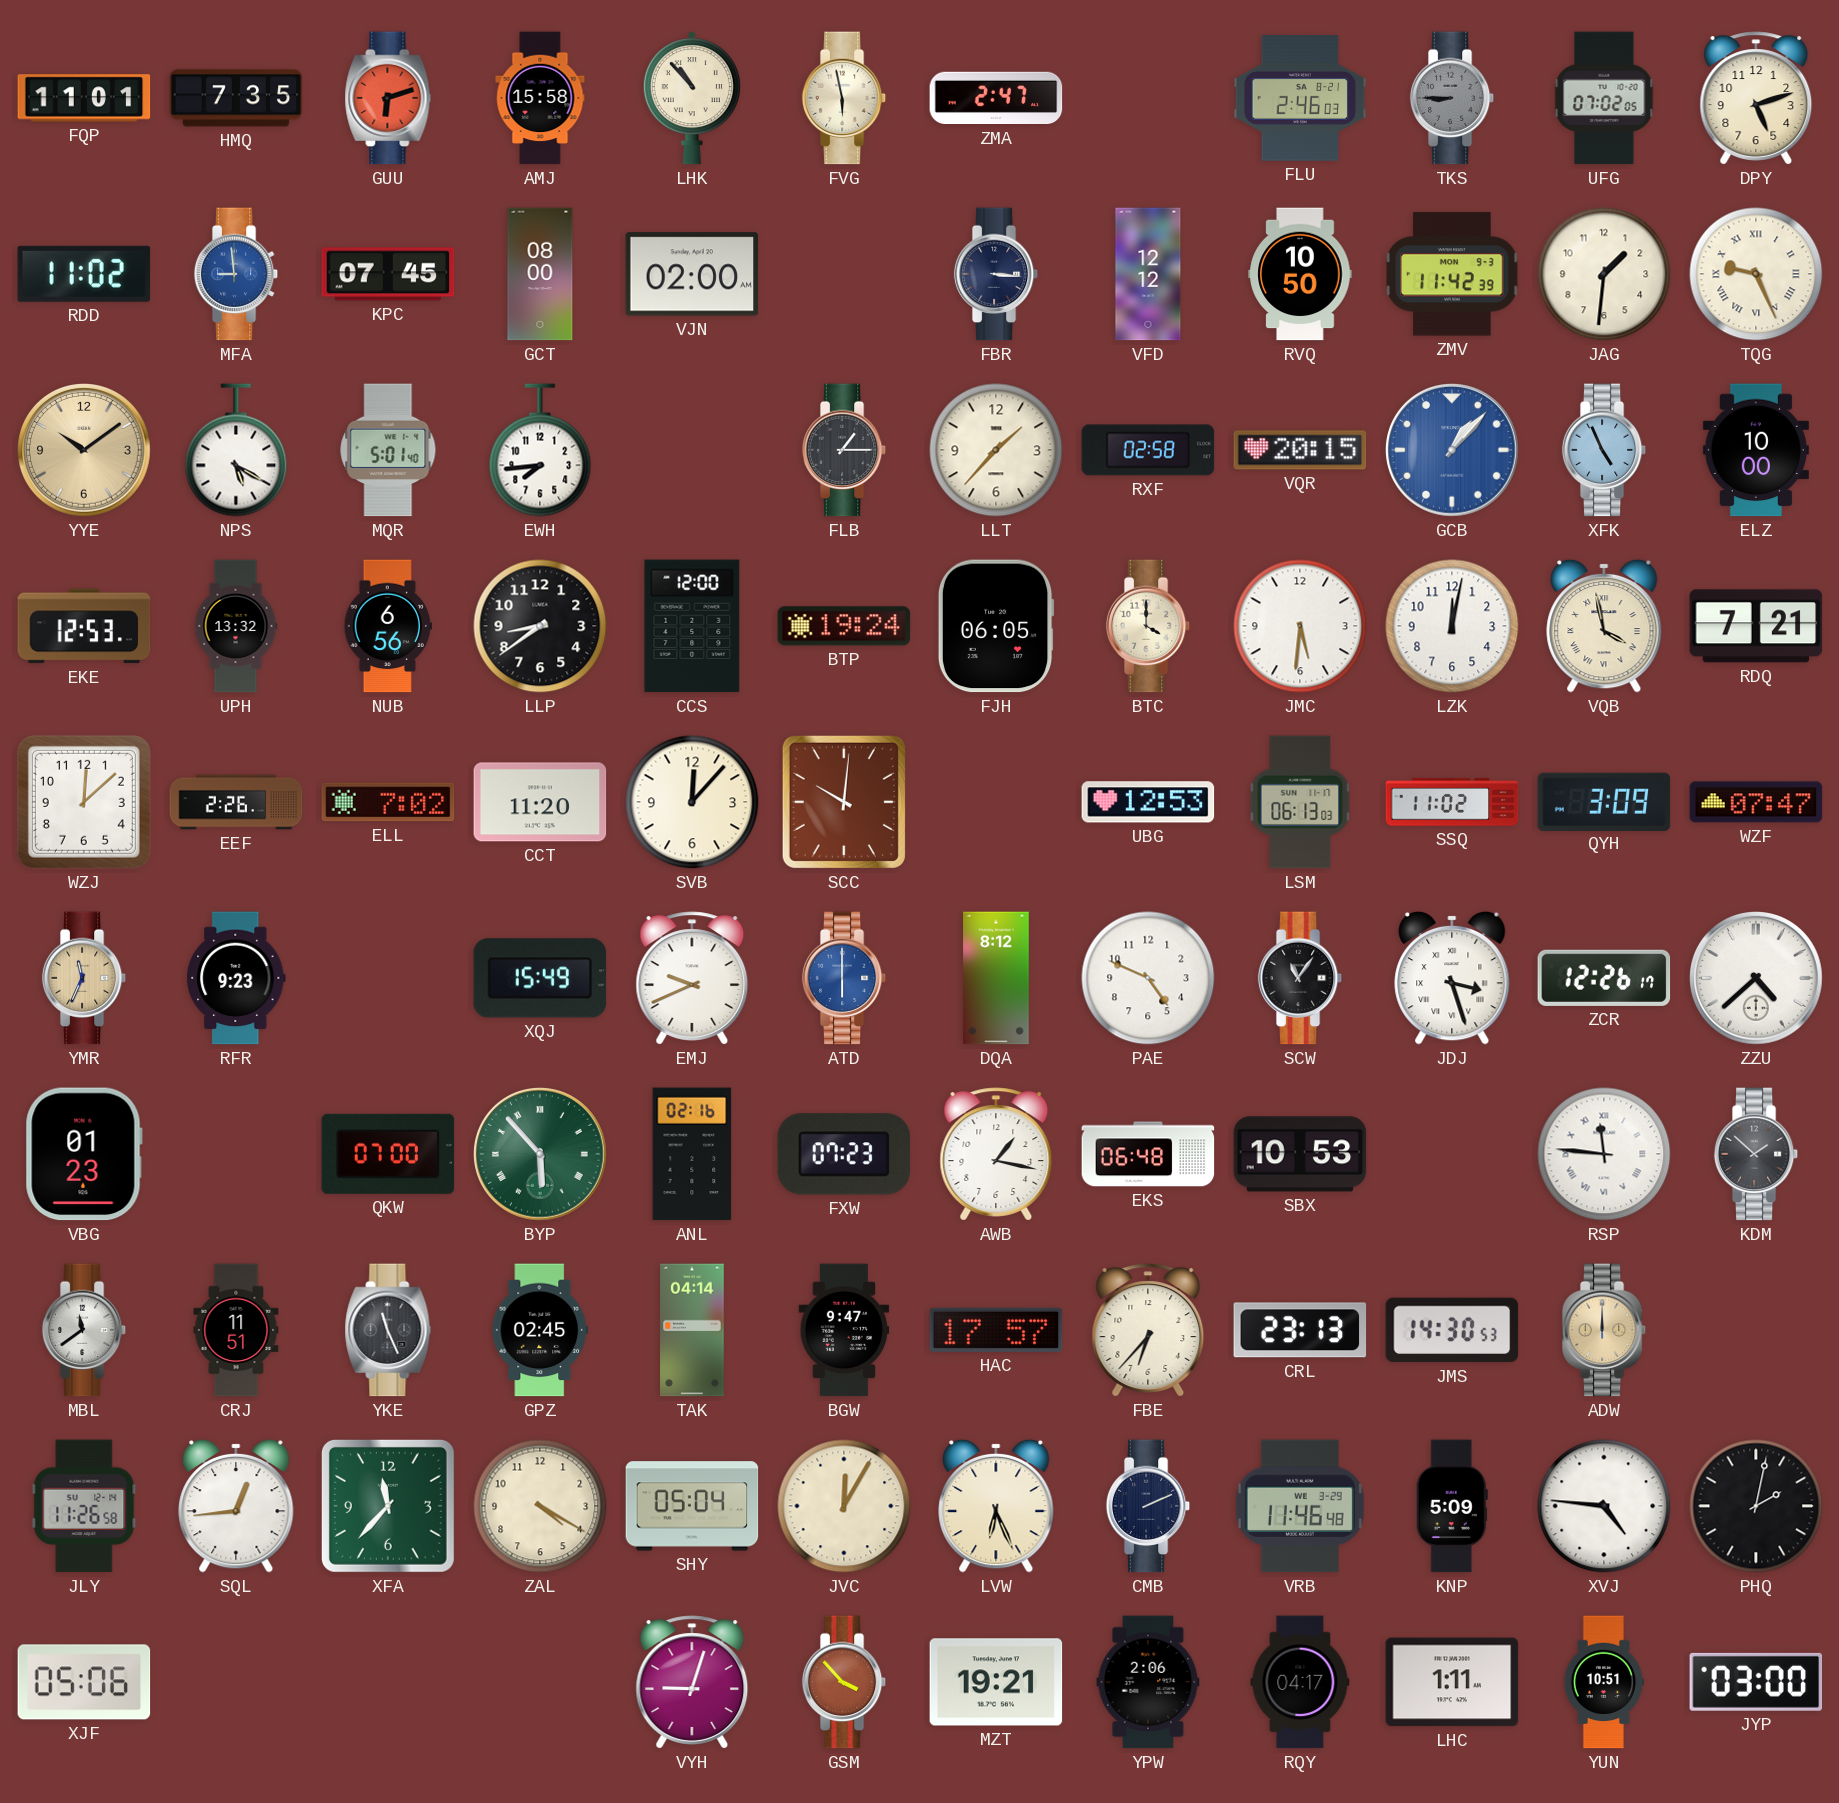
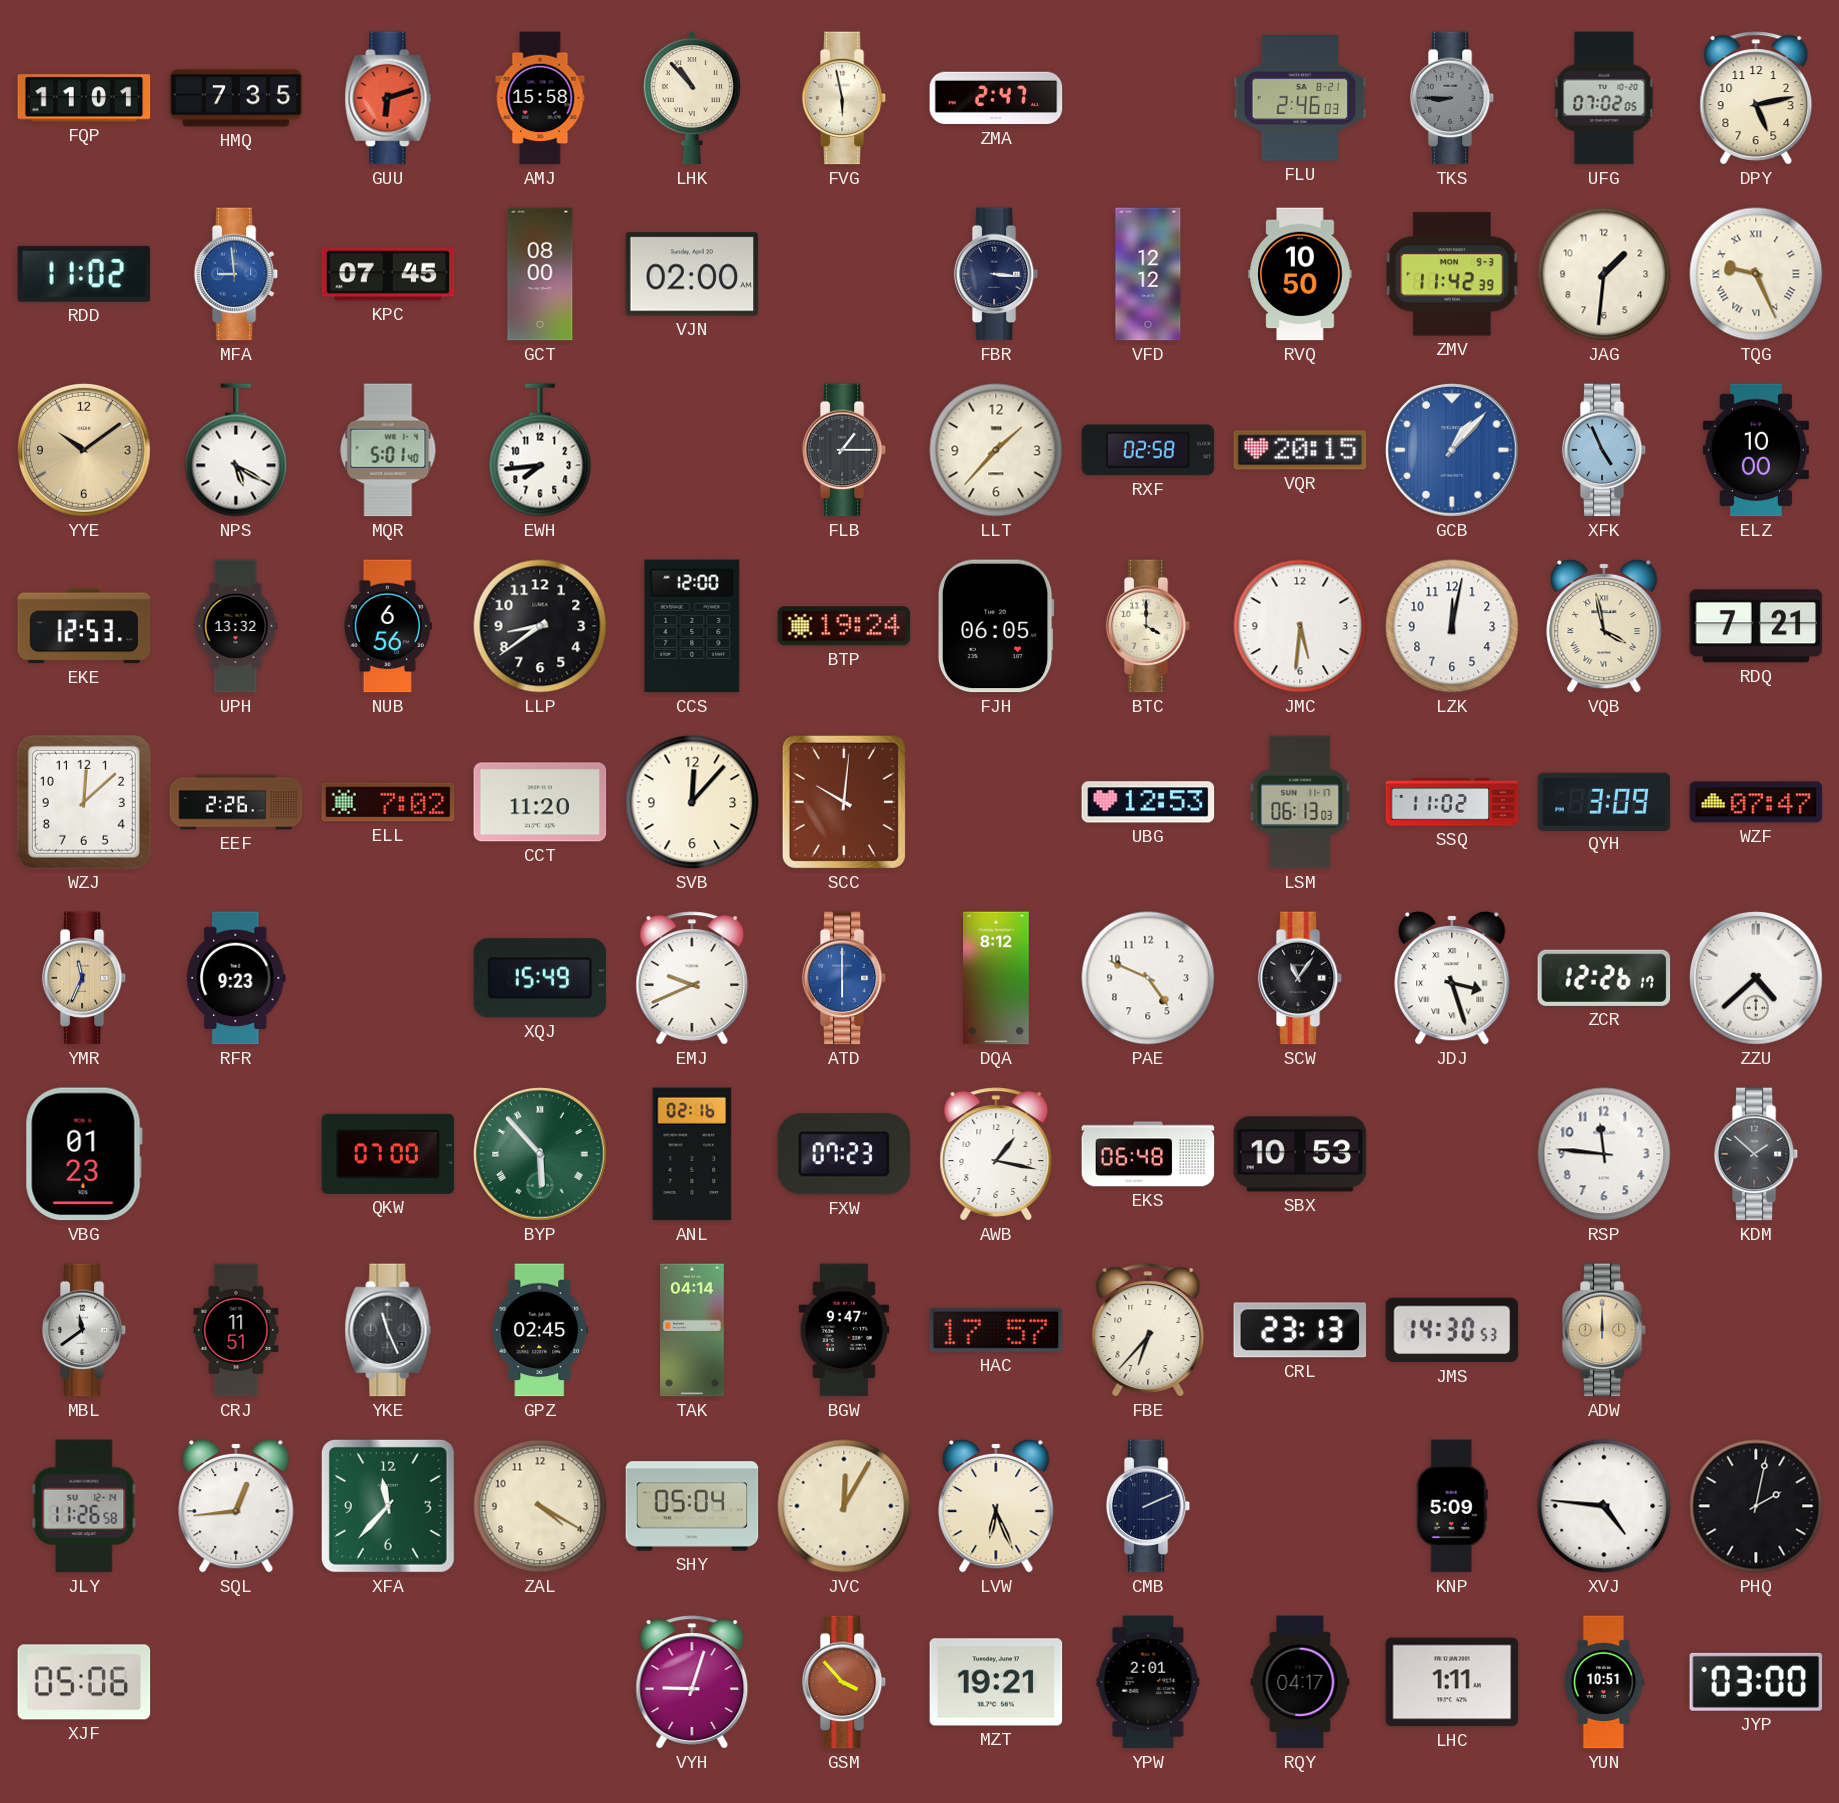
DPY: 5:12 -> 5:13
RSP numerals: Roman -> Arabic
VRB: 11:46 -> none
YPW: 2:06 -> 2:01
